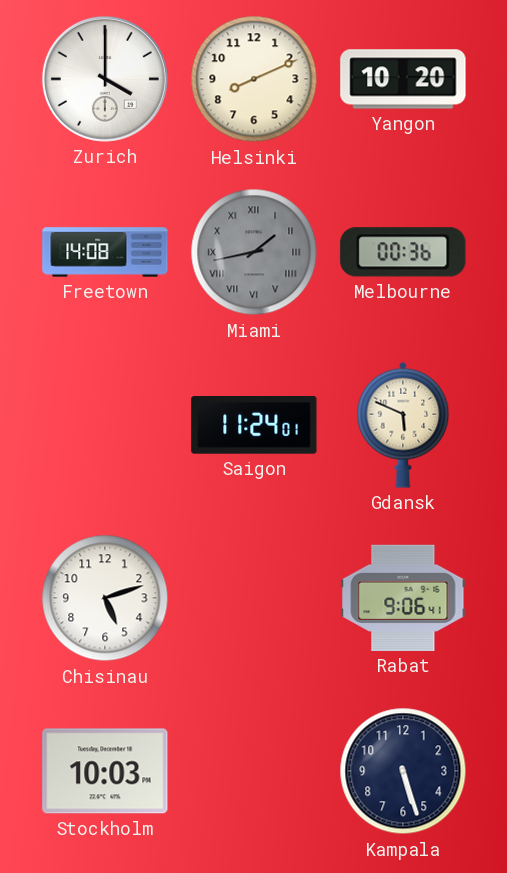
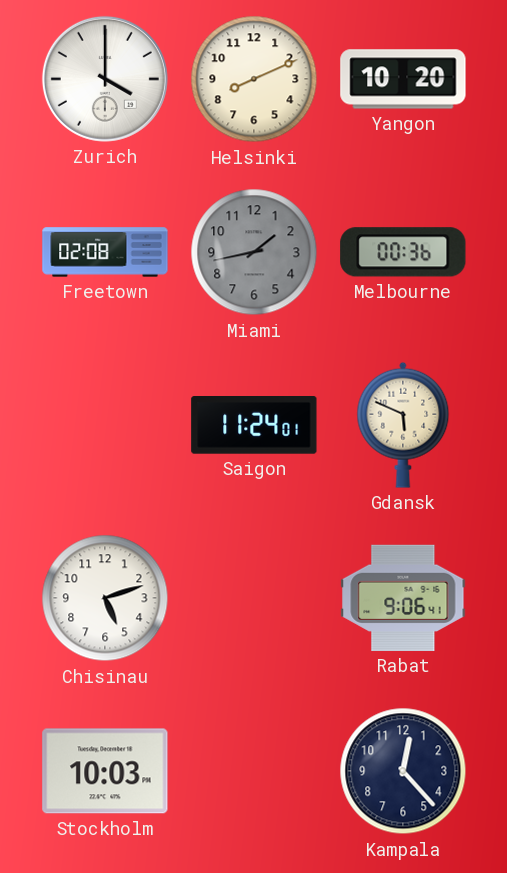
Freetown: 14:08 -> 02:08
Miami numerals: Roman -> Arabic
Kampala: 5:27 -> 12:23
